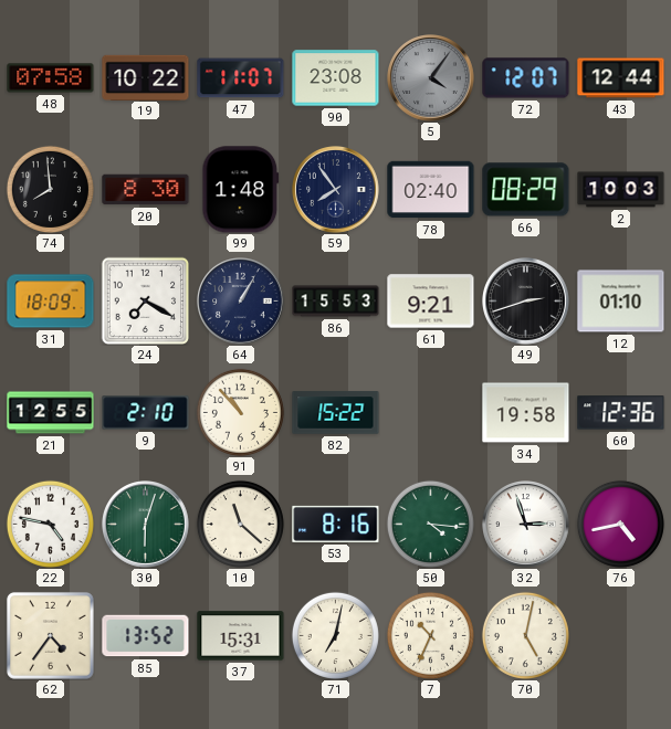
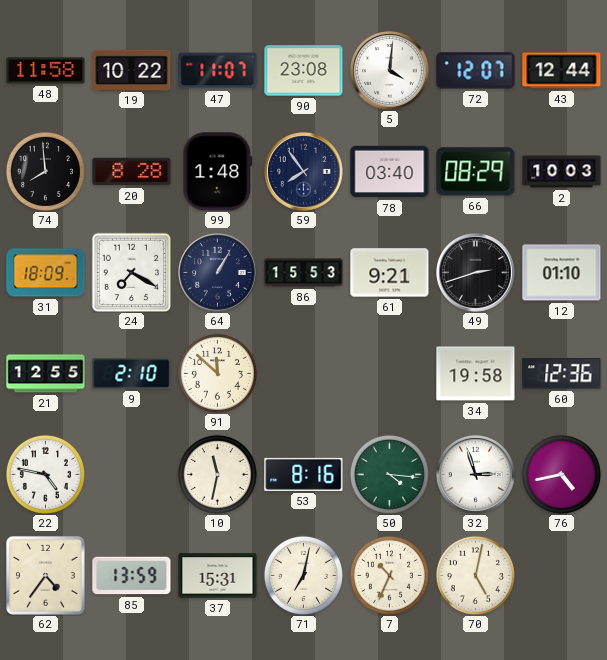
48: 07:58 -> 11:58
5: 4:06 -> 4:01
5 dial: grey -> white
20: 8:30 -> 8:28
78: 02:40 -> 03:40
91: 10:53 -> 11:52
82: 15:22 -> none
30: 6:03 -> none
10: 11:22 -> 11:32
85: 13:52 -> 13:59
